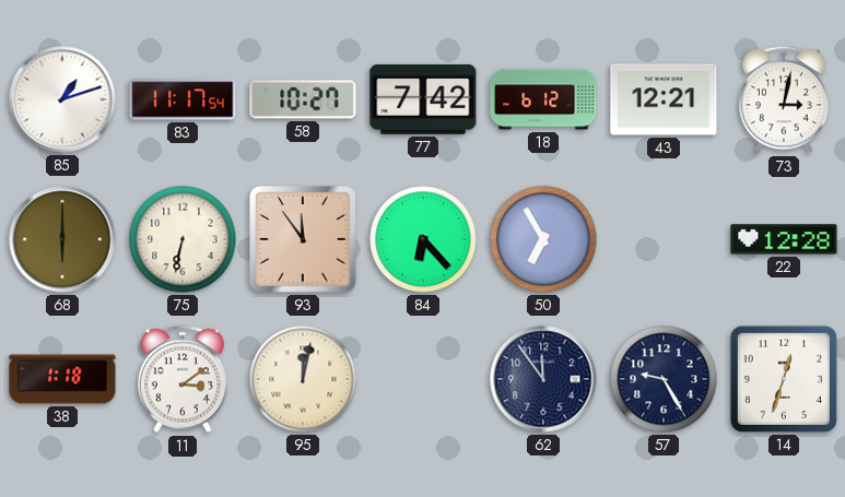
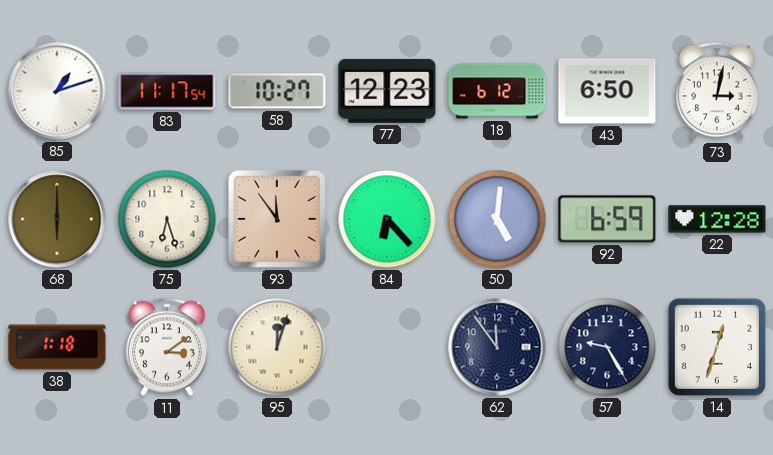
77: 7:42 -> 12:23
43: 12:21 -> 6:50
75: 6:32 -> 6:27
50: 6:55 -> 5:01
92: none -> 6:59
95: 12:02 -> 12:03
